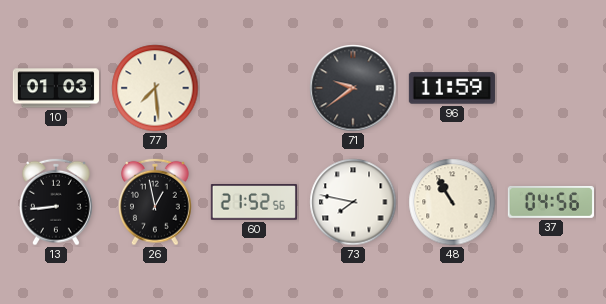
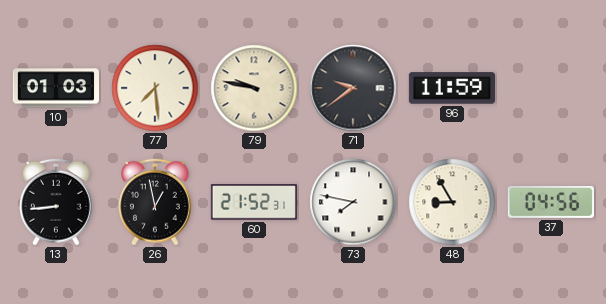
79: none -> 9:47
60: 21:52:56 -> 21:52:31
48: 10:55 -> 8:55
